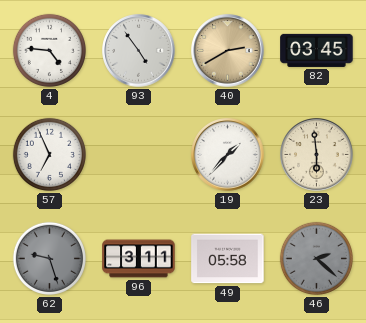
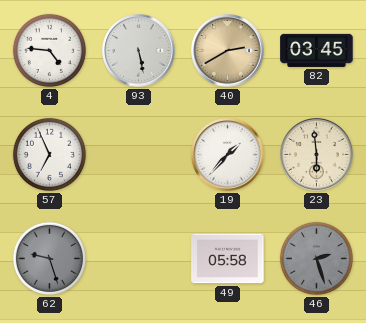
93: 4:54 -> 5:28
96: 3:11 -> none
46: 2:22 -> 2:27
